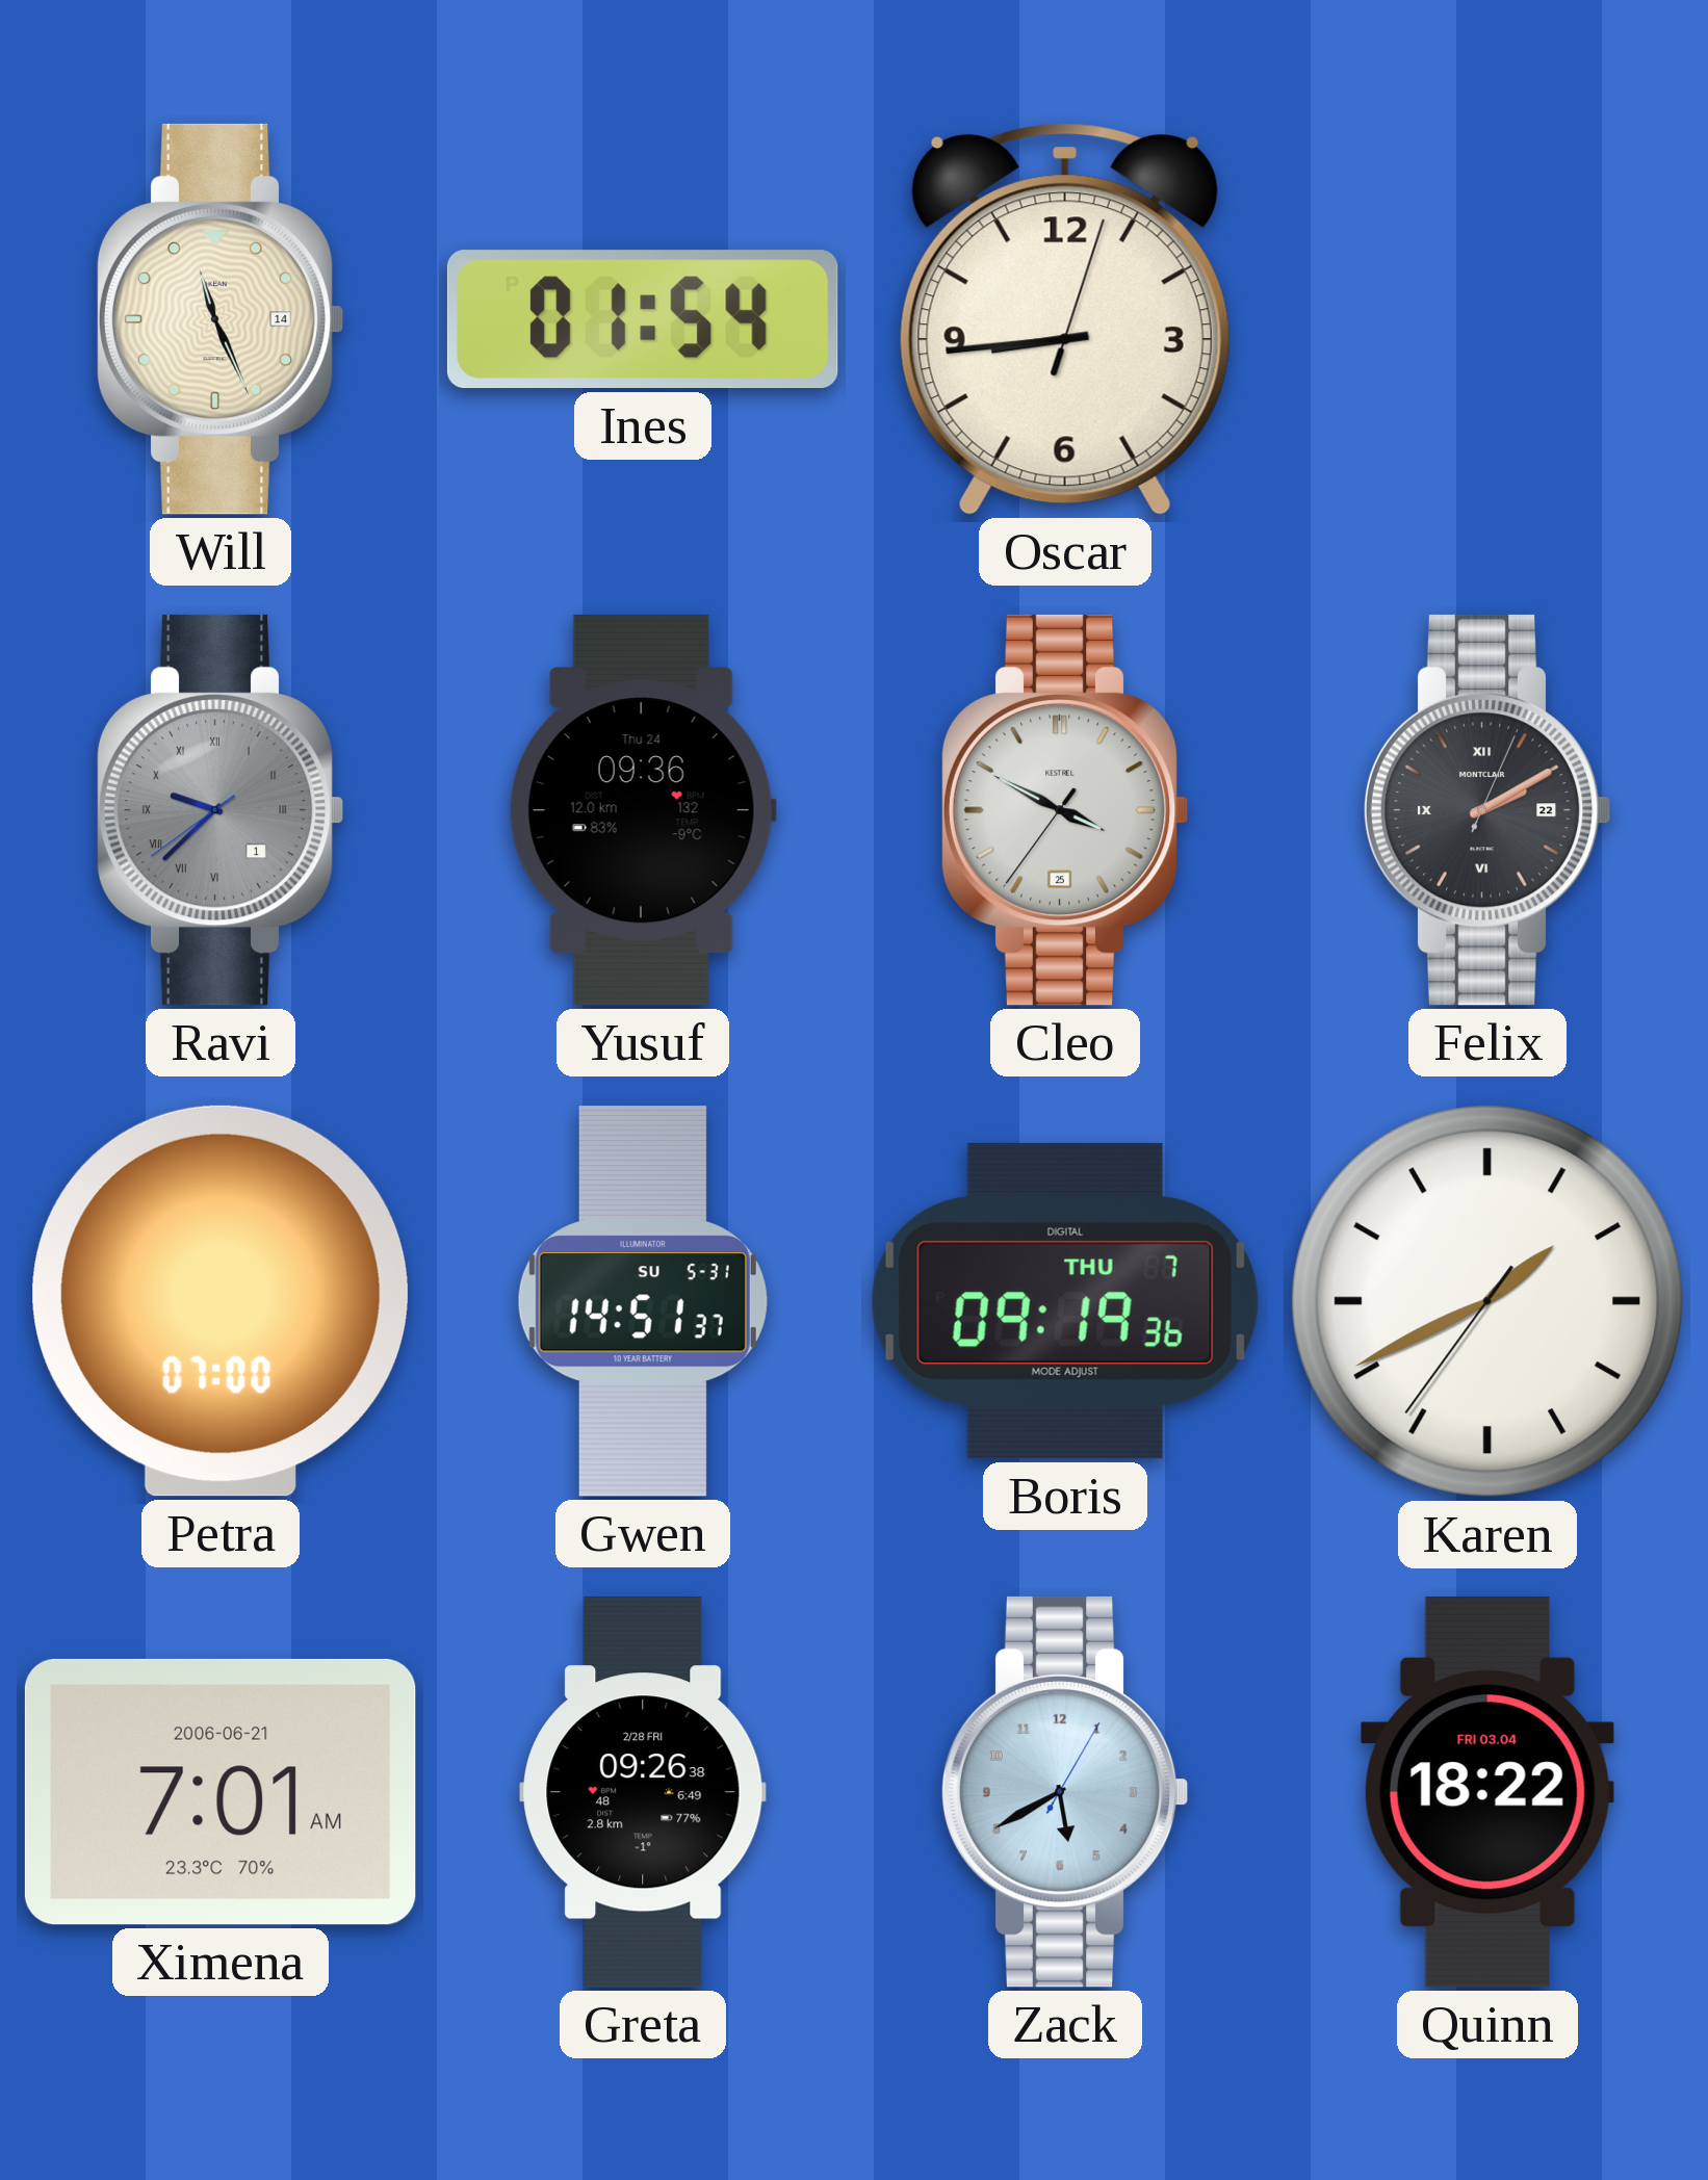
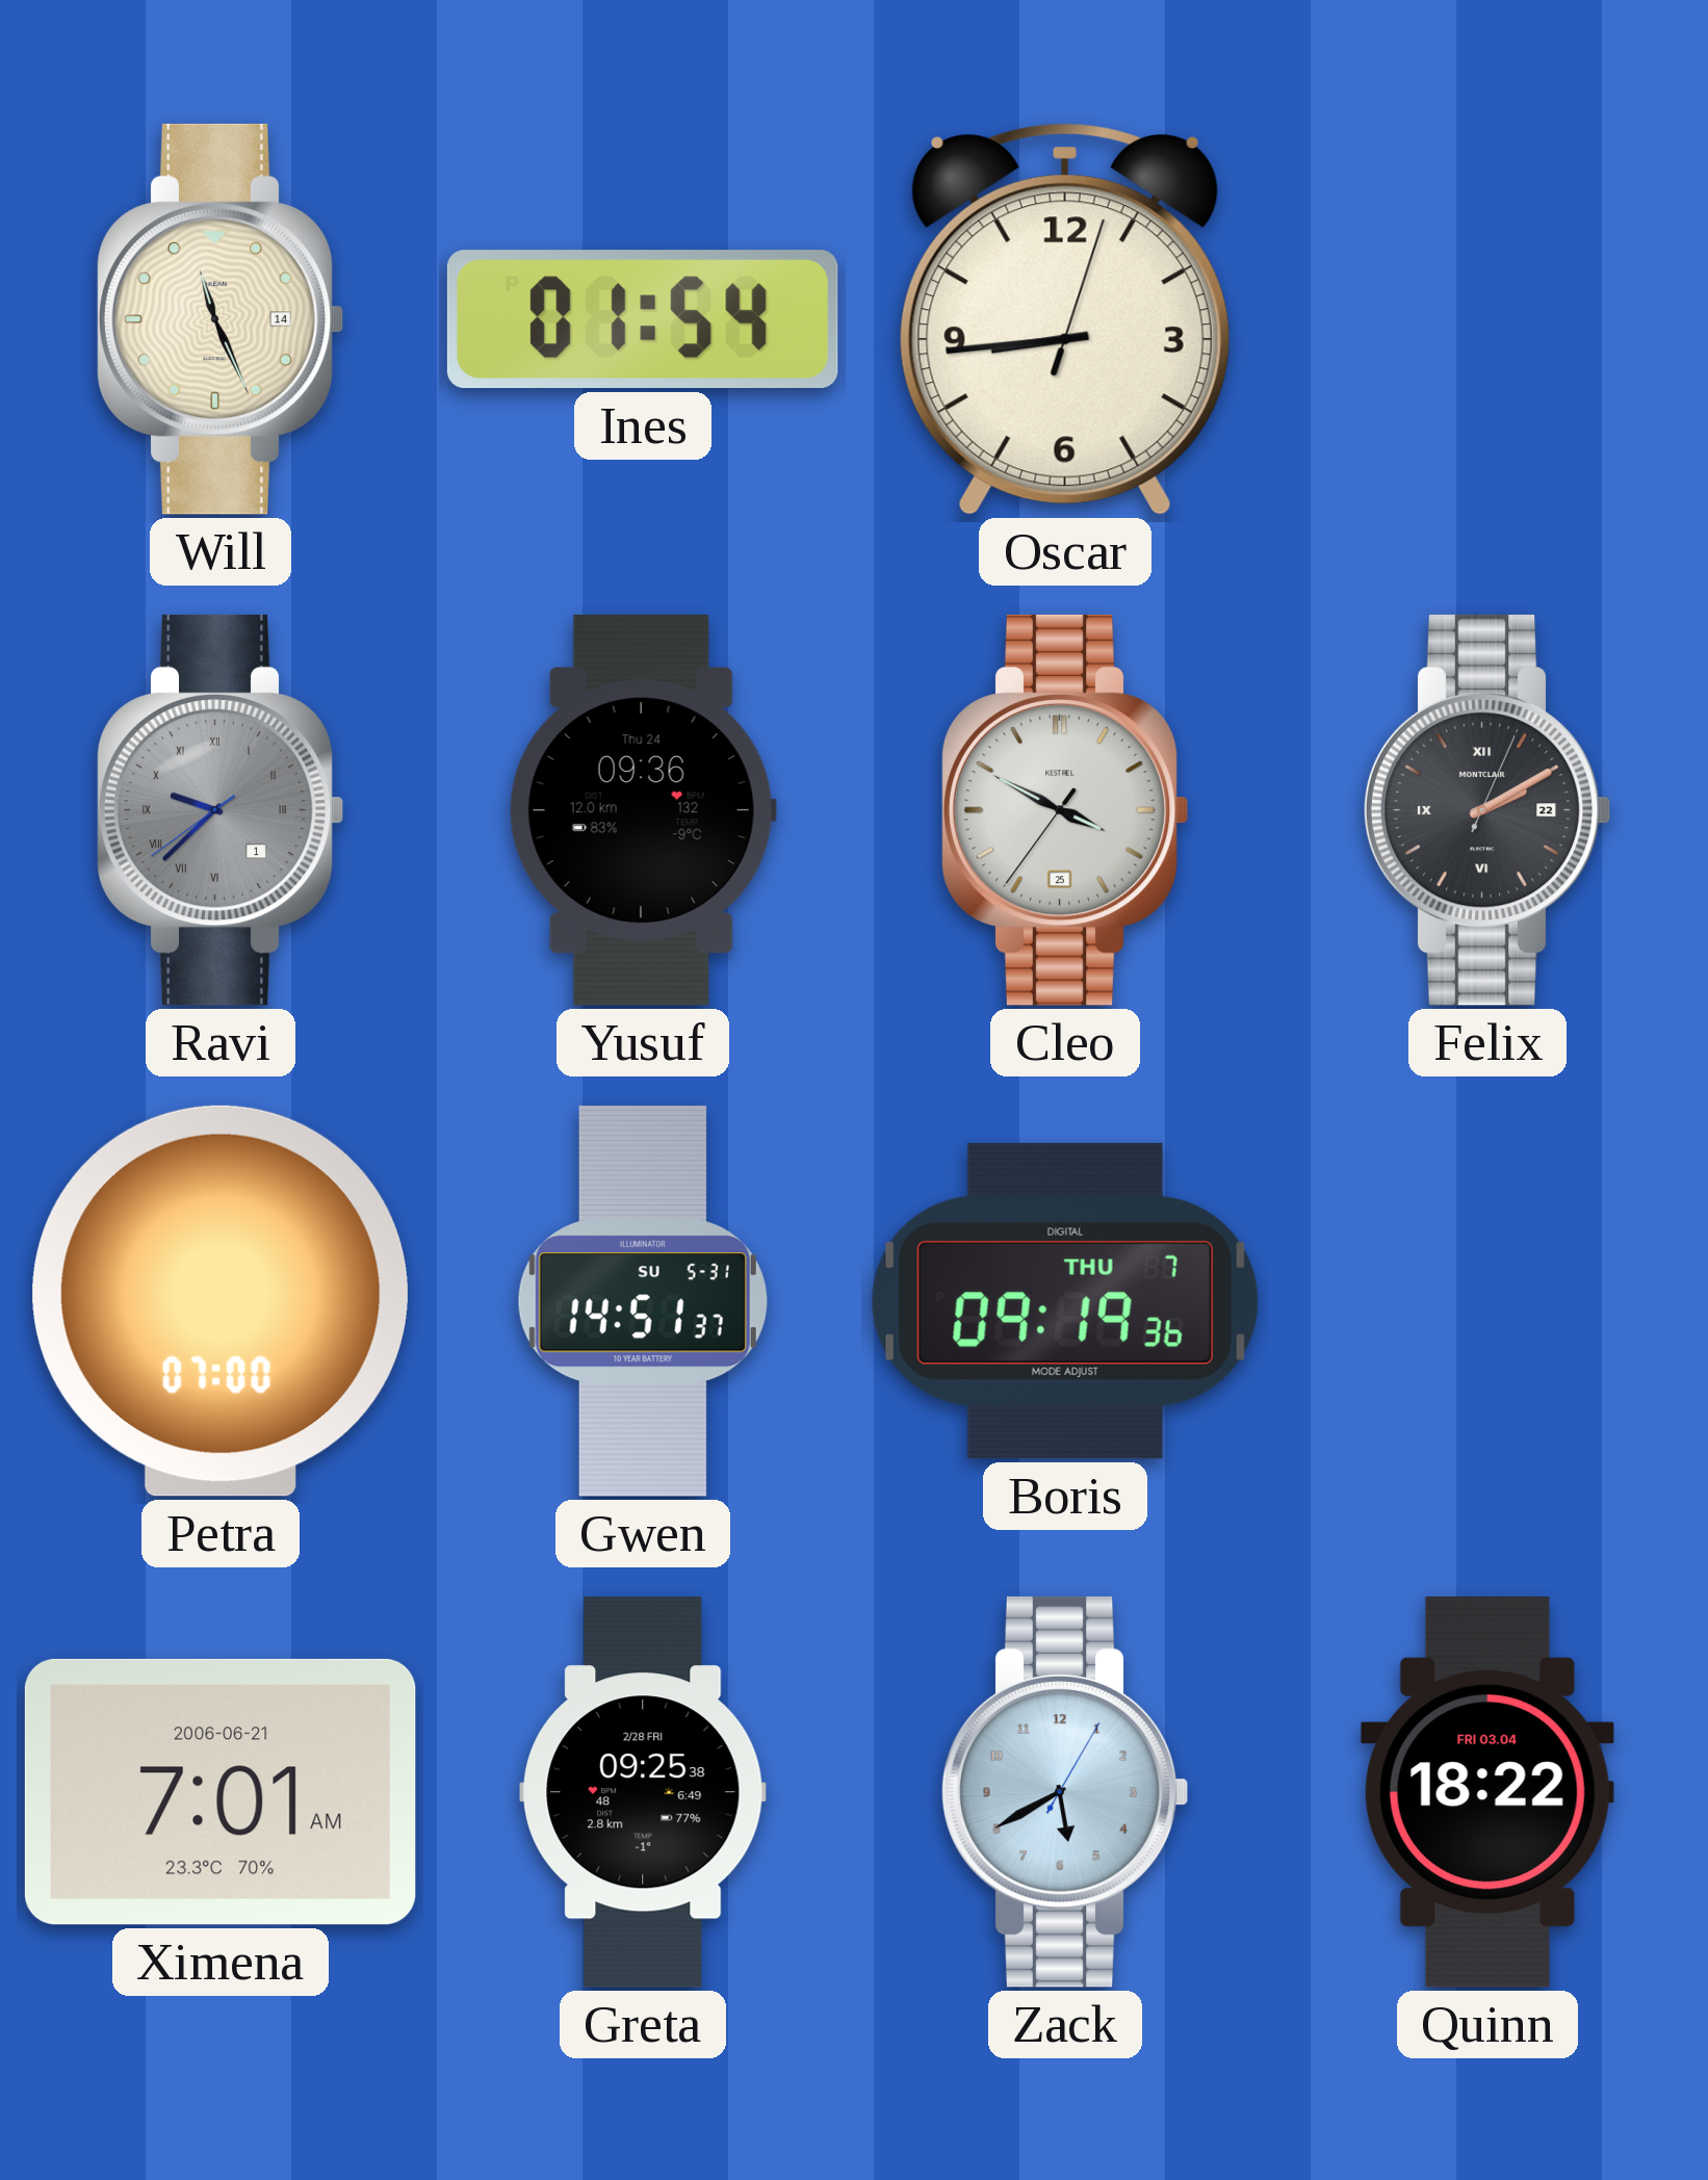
Karen: 1:40 -> none
Greta: 09:26 -> 09:25
